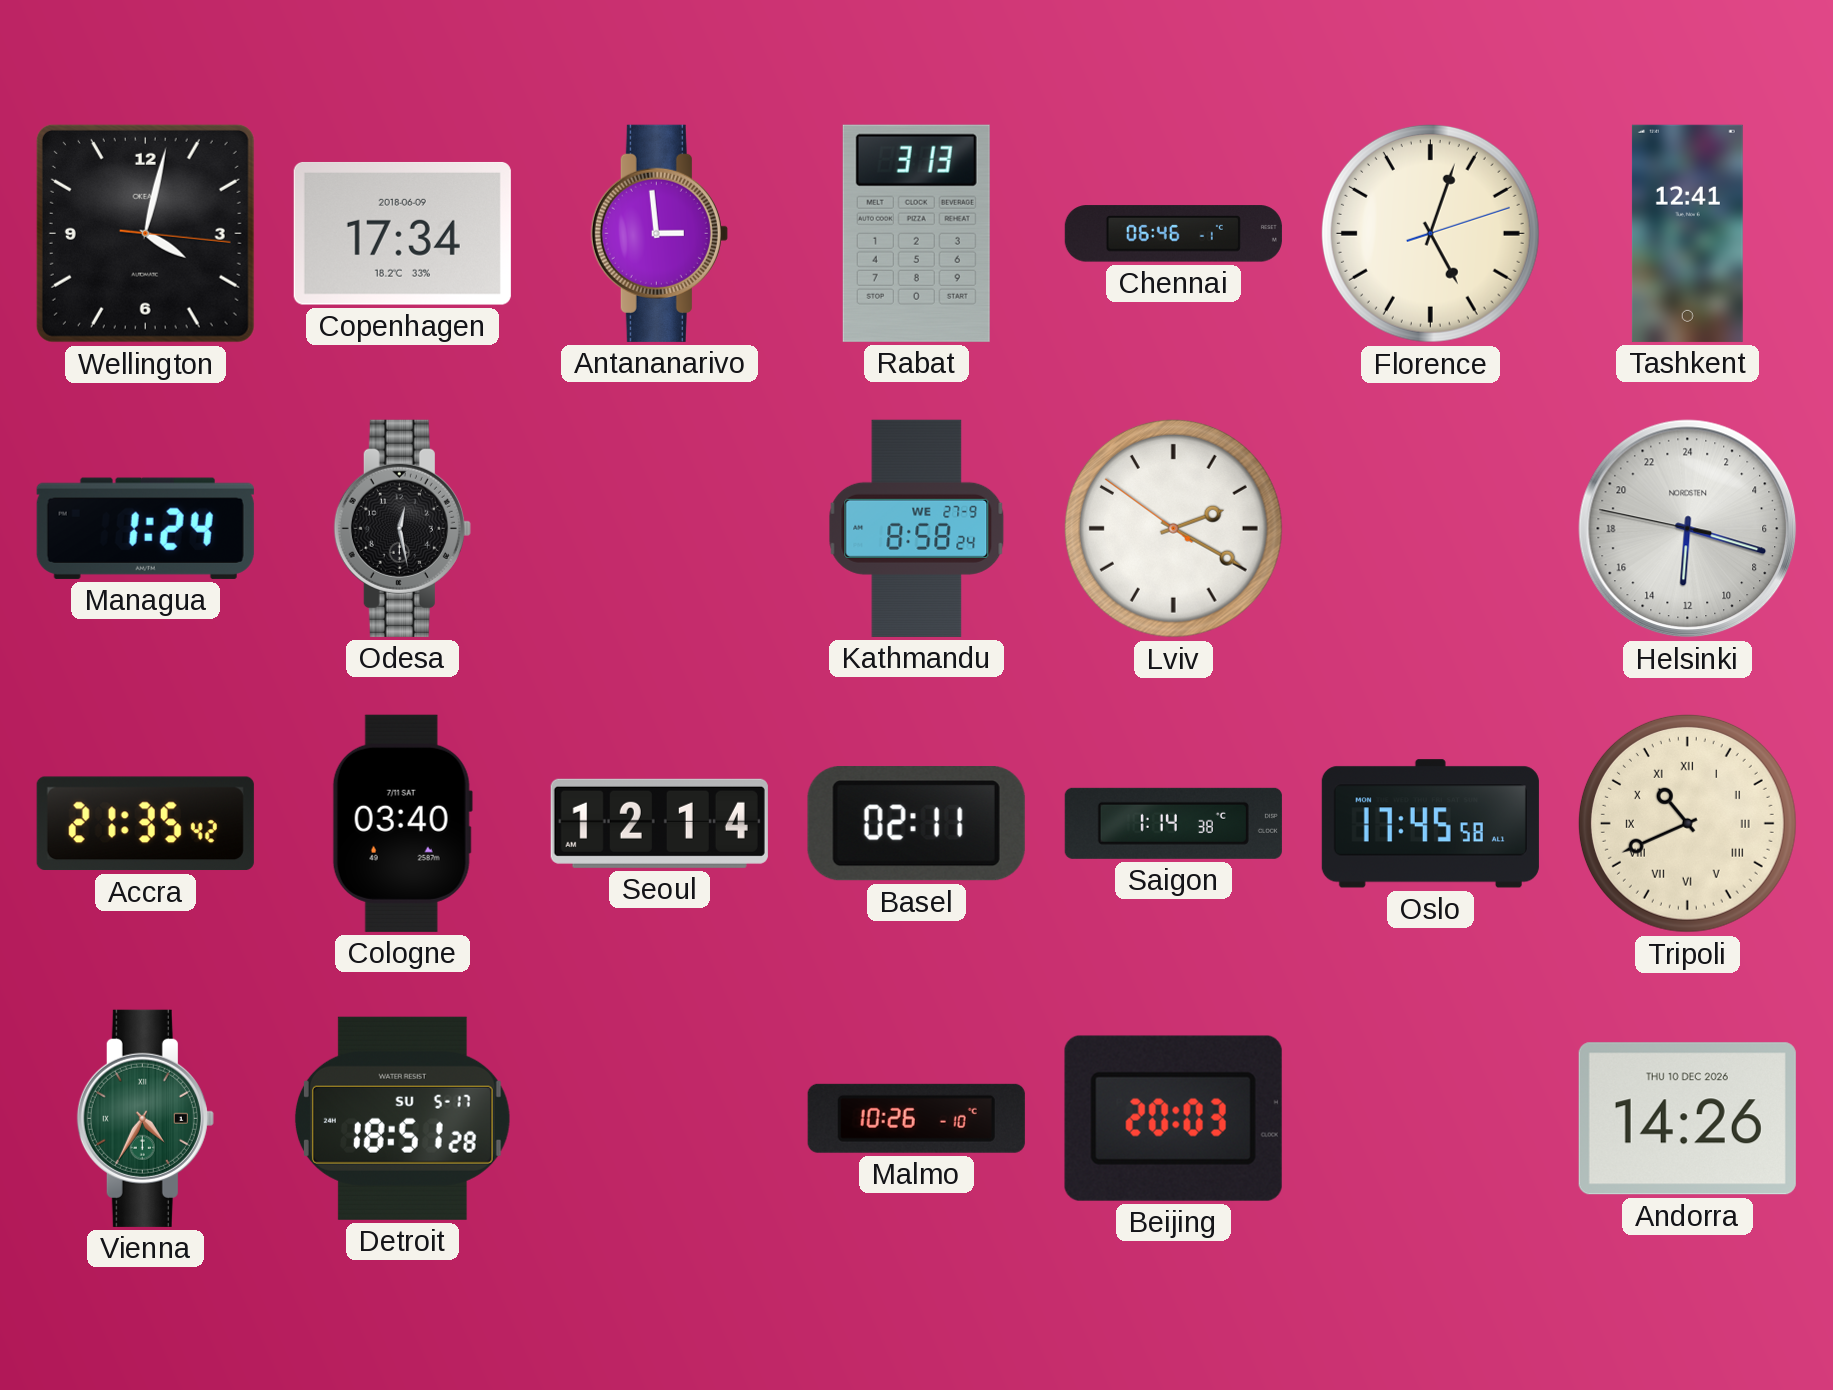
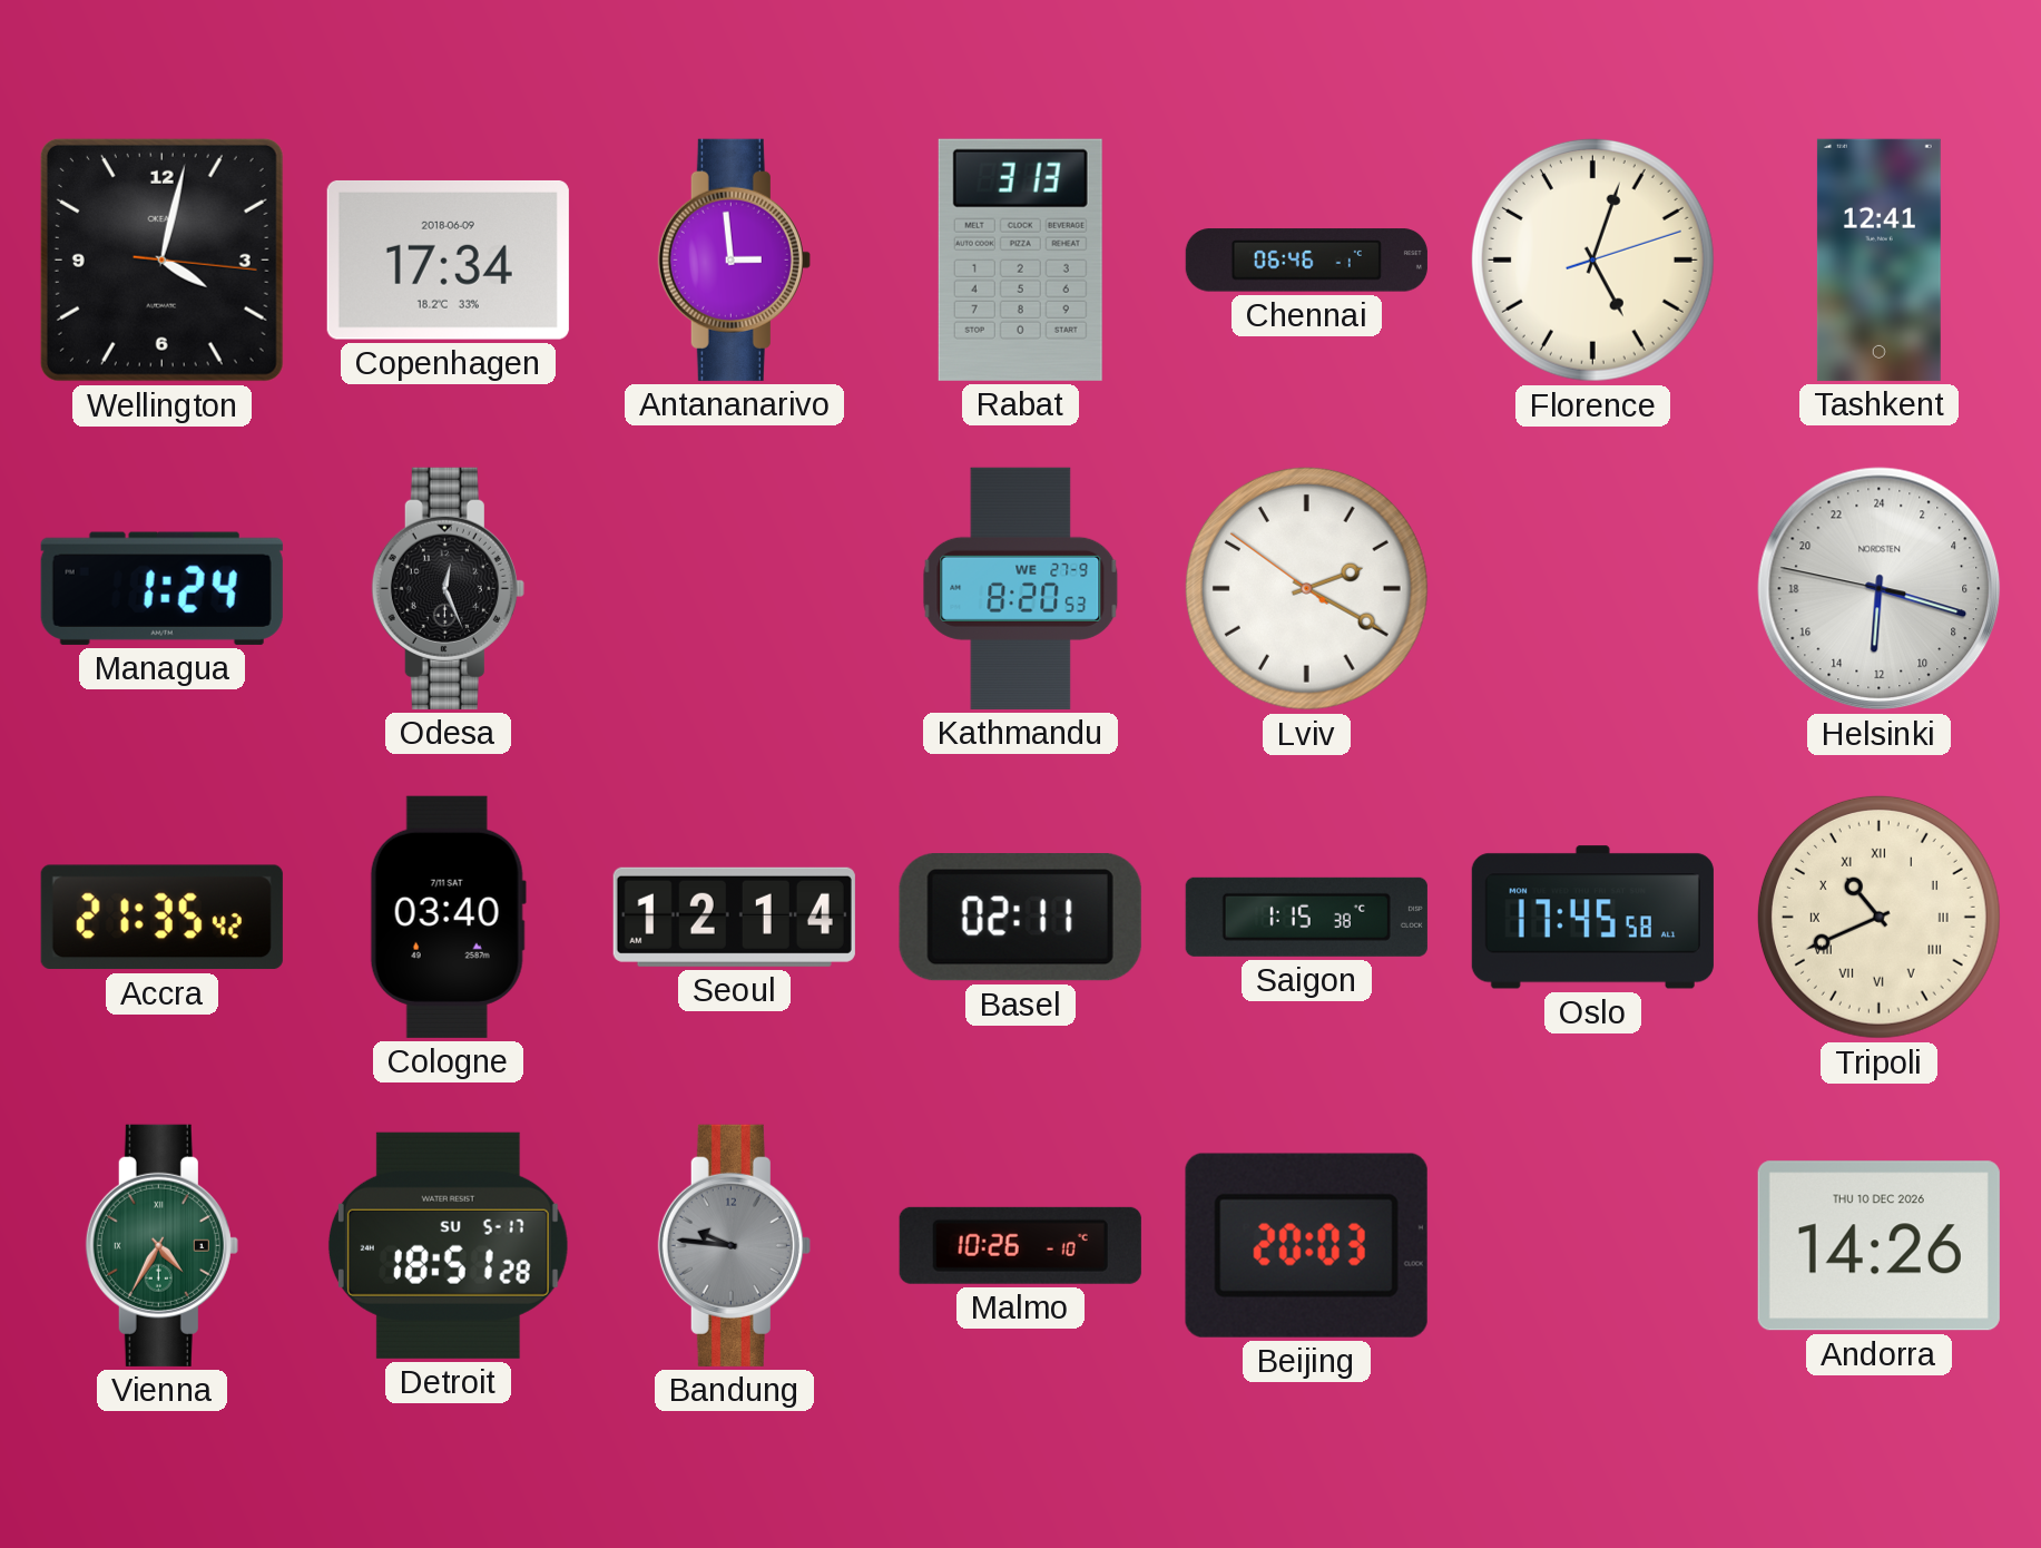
Odesa: 12:28 -> 12:26
Kathmandu: 8:58 -> 8:20
Saigon: 1:14 -> 1:15
Bandung: none -> 9:46
